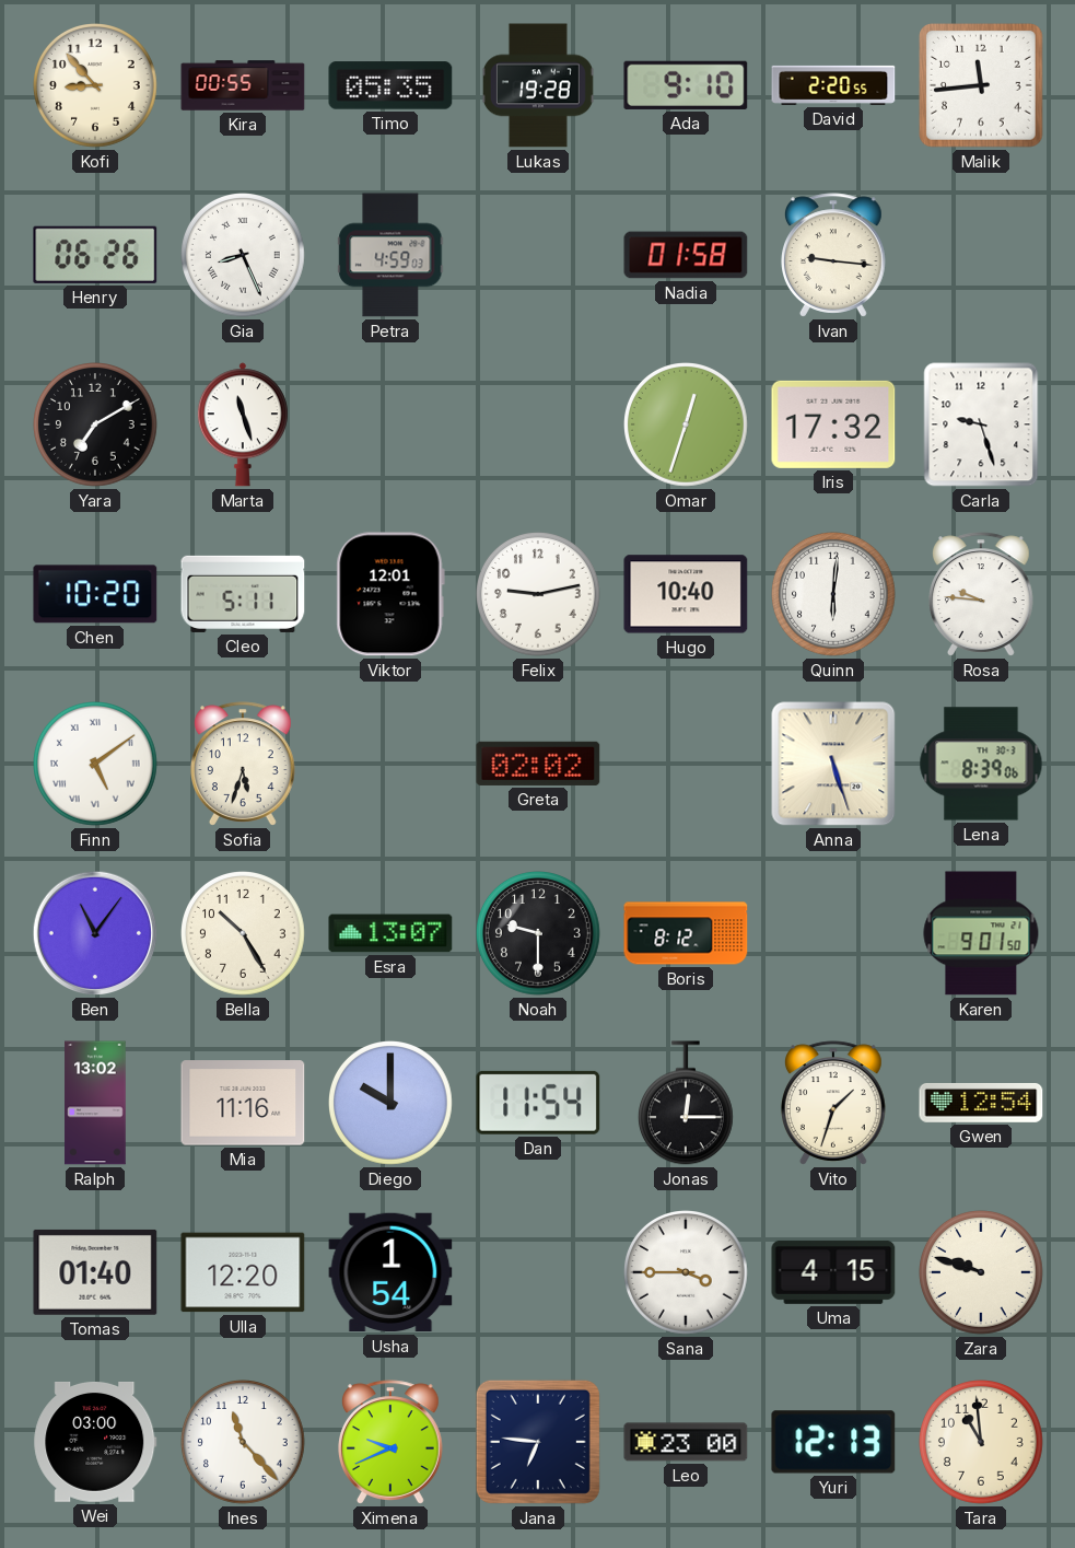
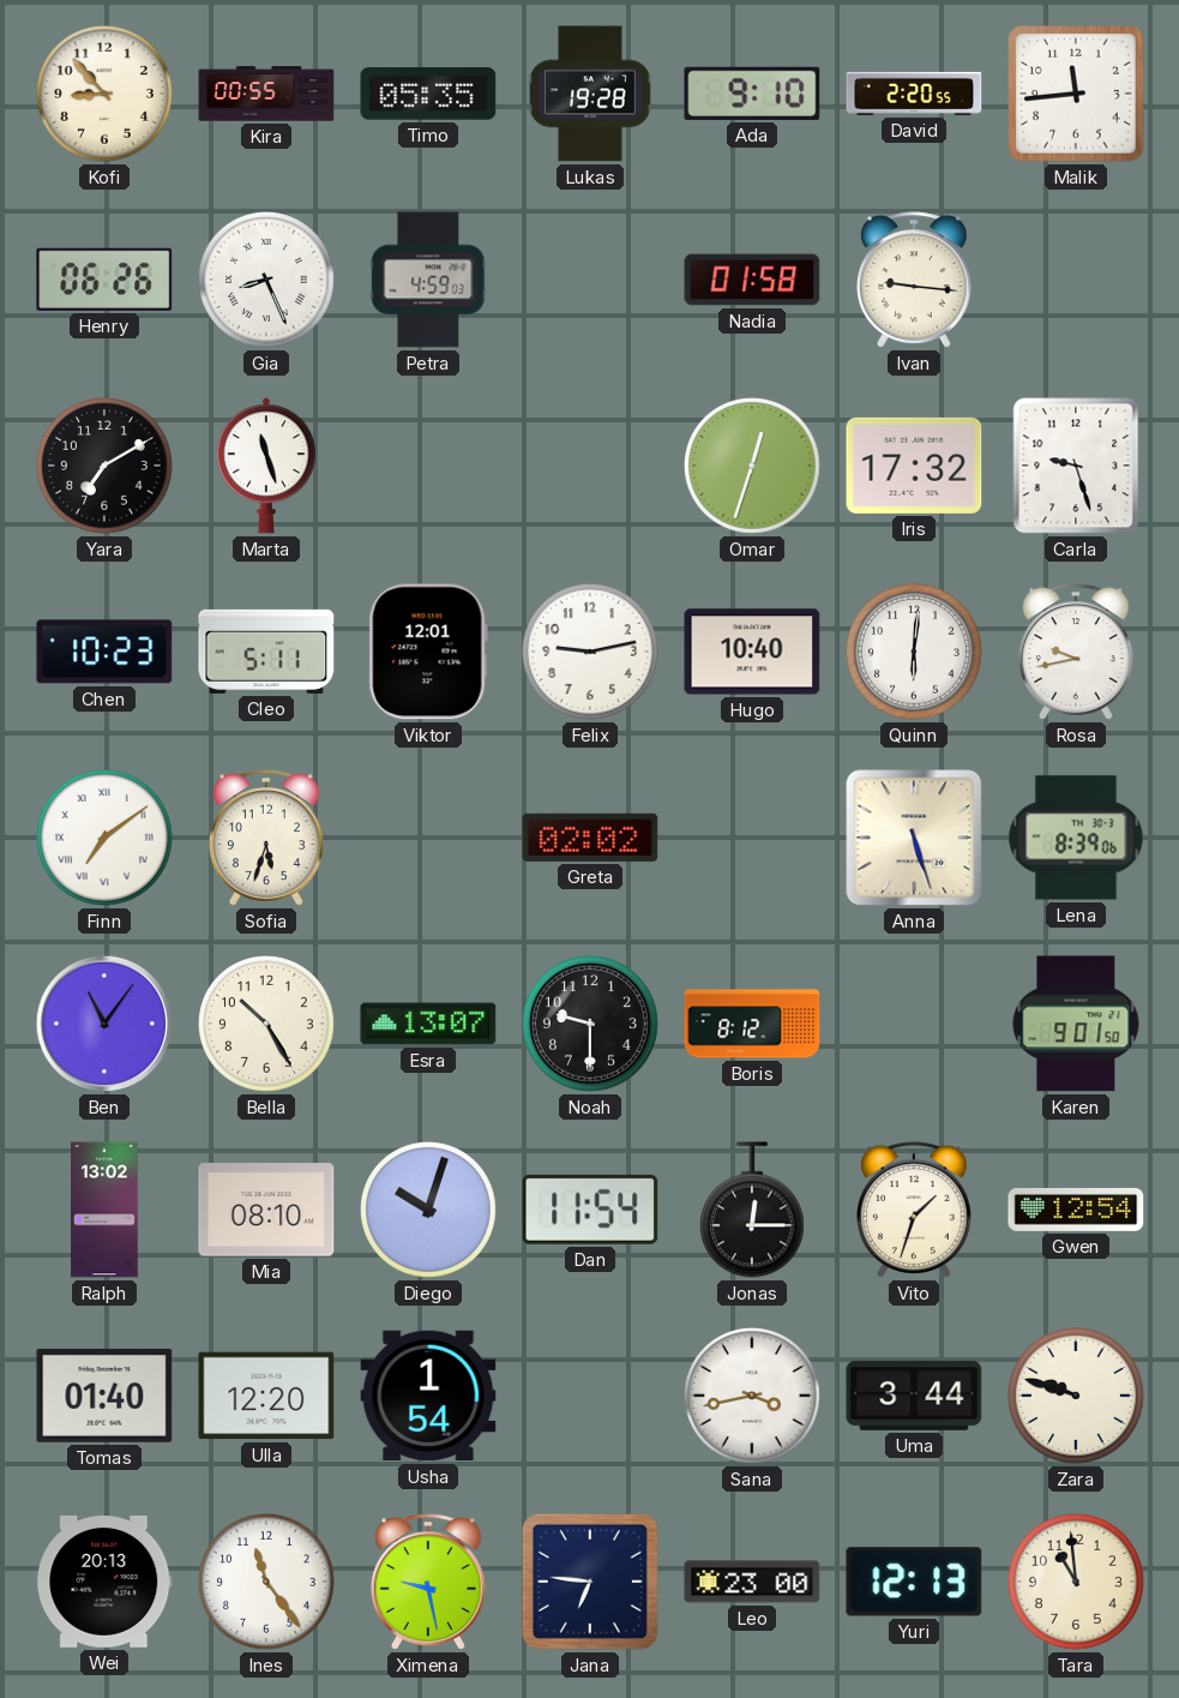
Chen: 10:20 -> 10:23
Rosa: 9:46 -> 9:43
Finn: 5:09 -> 7:09
Mia: 11:16 -> 08:10
Diego: 10:00 -> 10:03
Sana: 3:45 -> 3:43
Uma: 4:15 -> 3:44
Wei: 03:00 -> 20:13
Ines: 11:23 -> 11:24
Ximena: 9:41 -> 9:28
